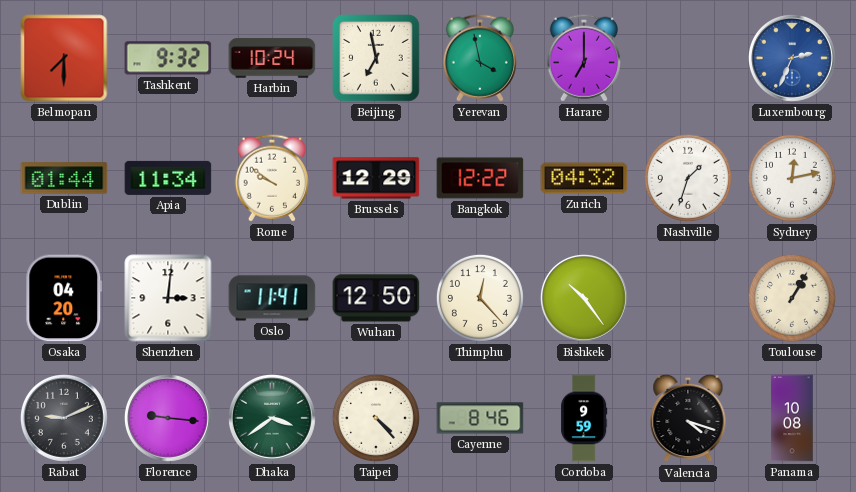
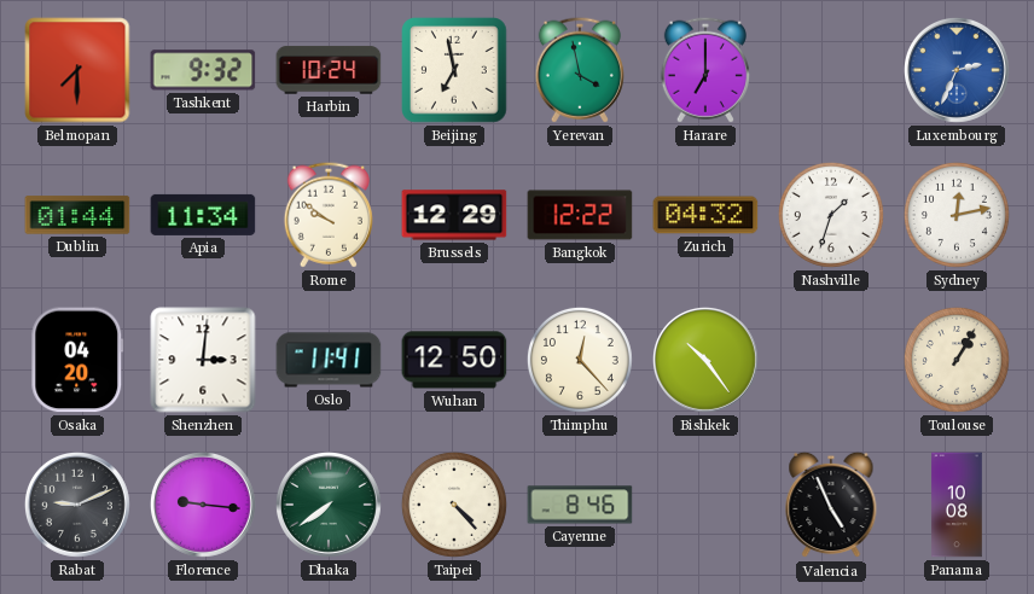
Dhaka: 3:39 -> 7:39
Cordoba: 9:59 -> none
Valencia: 4:18 -> 4:56
